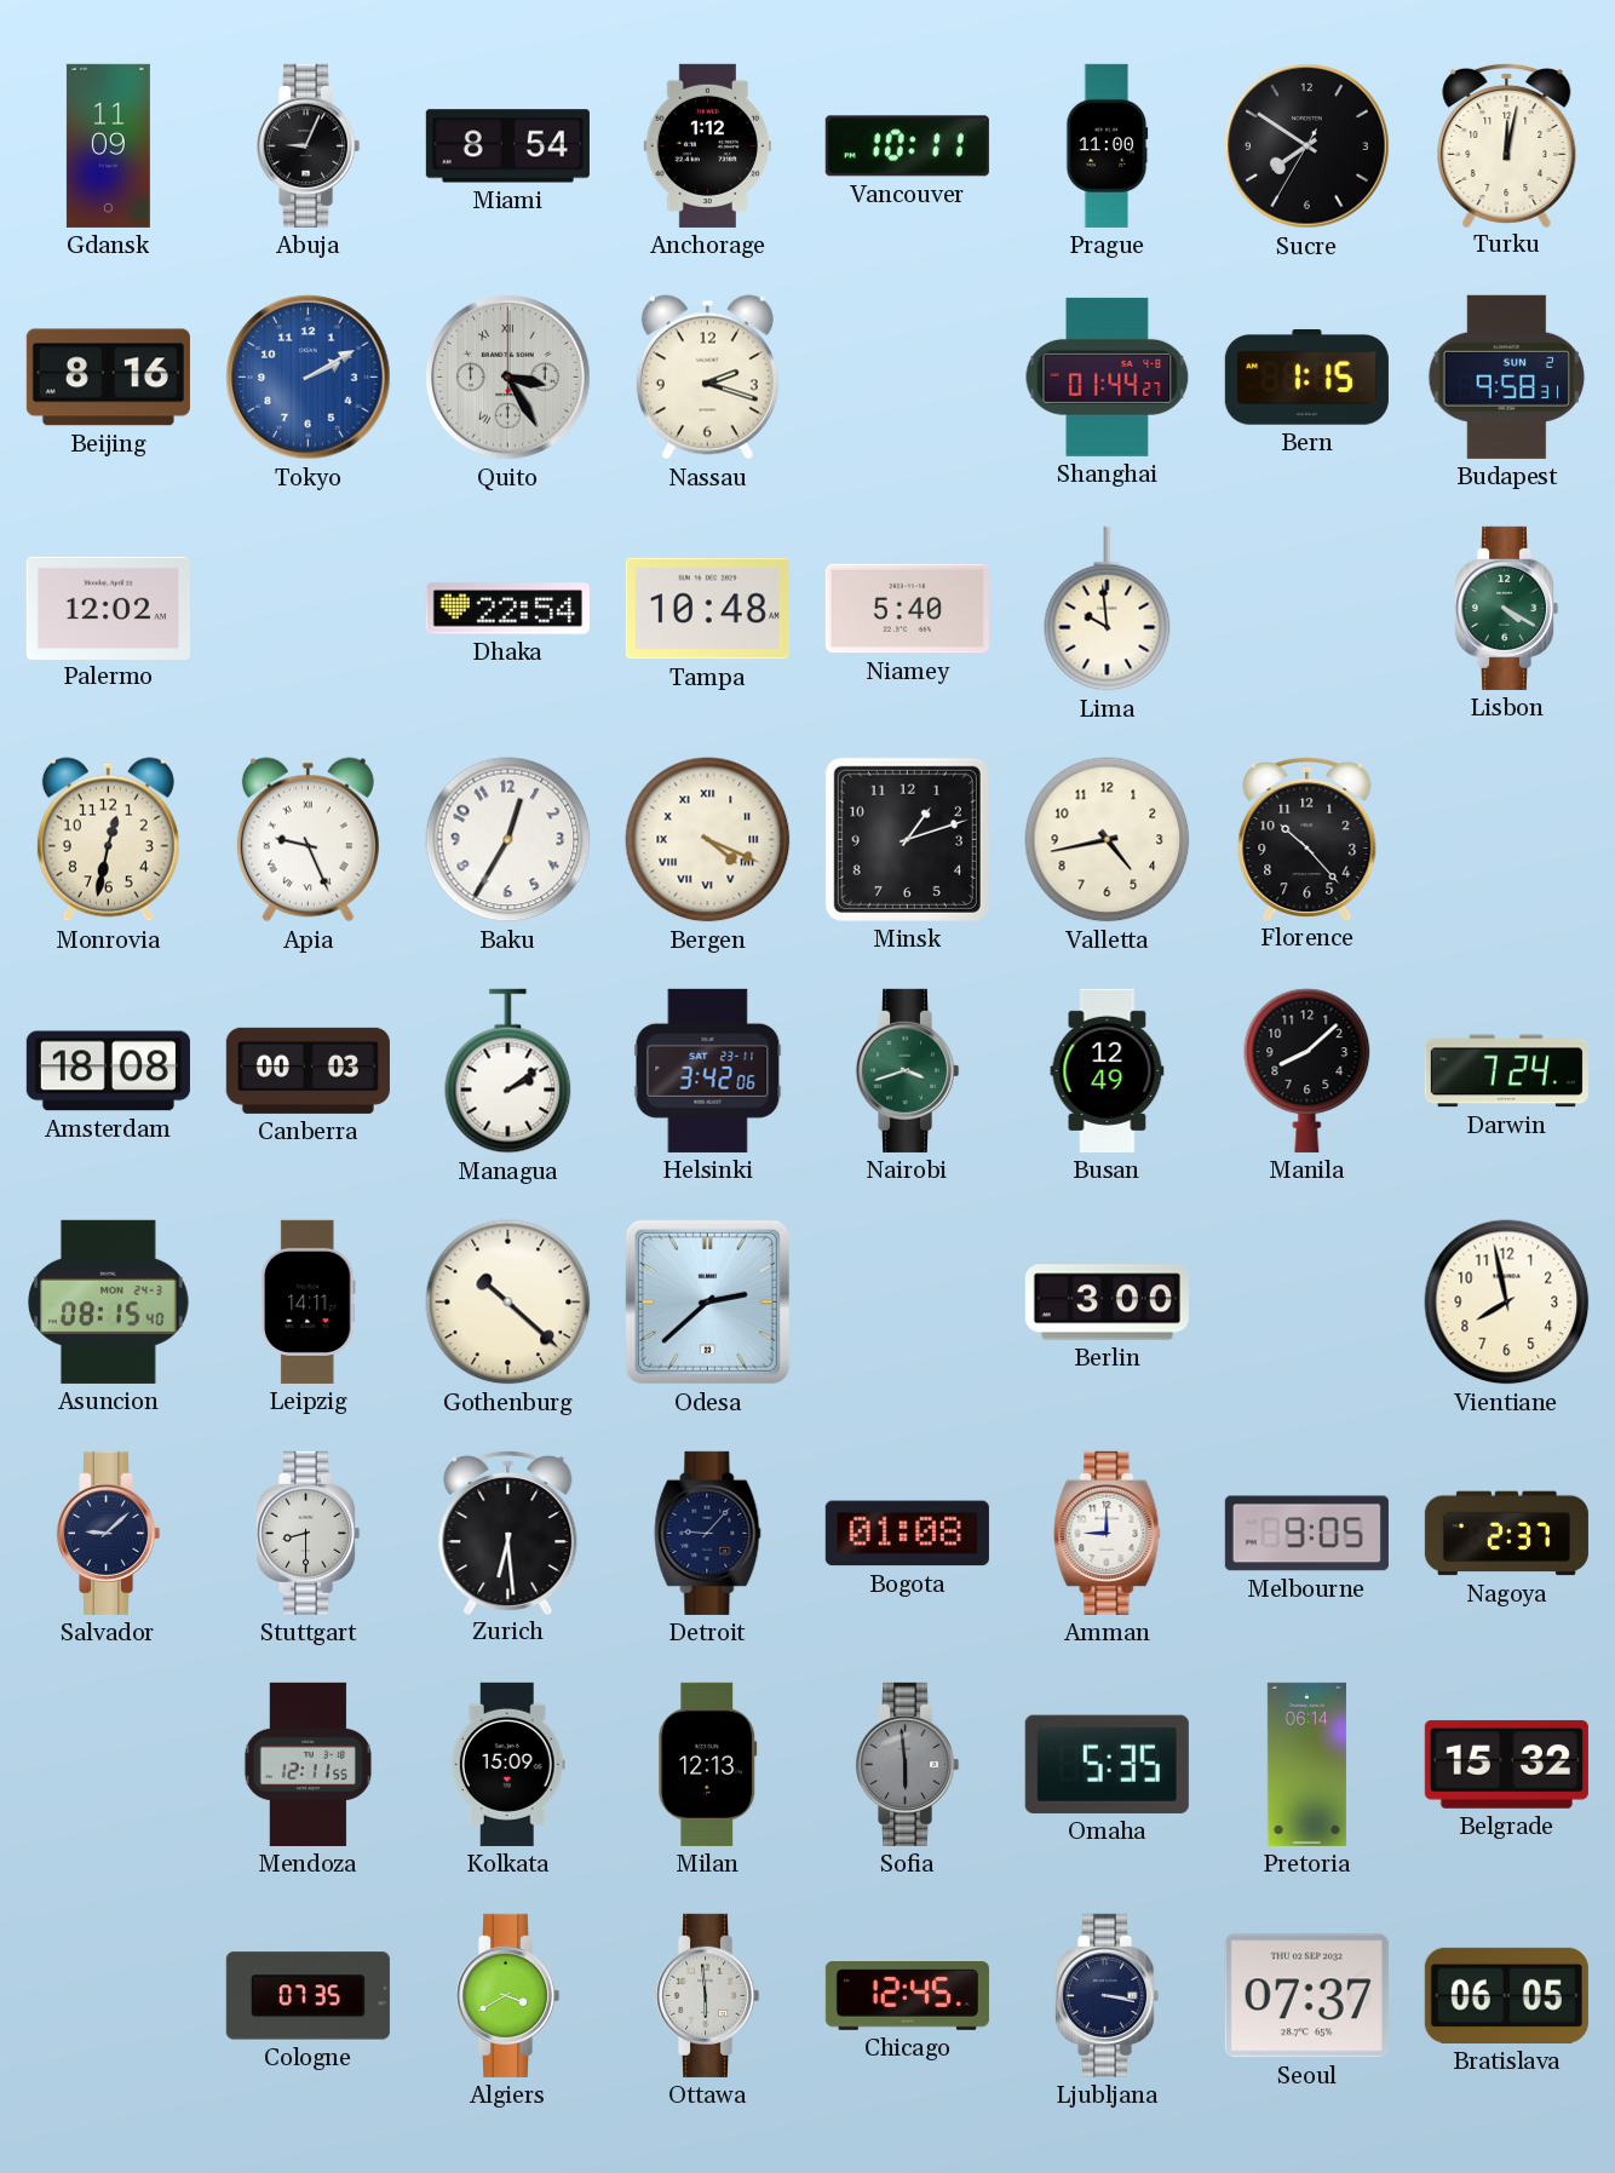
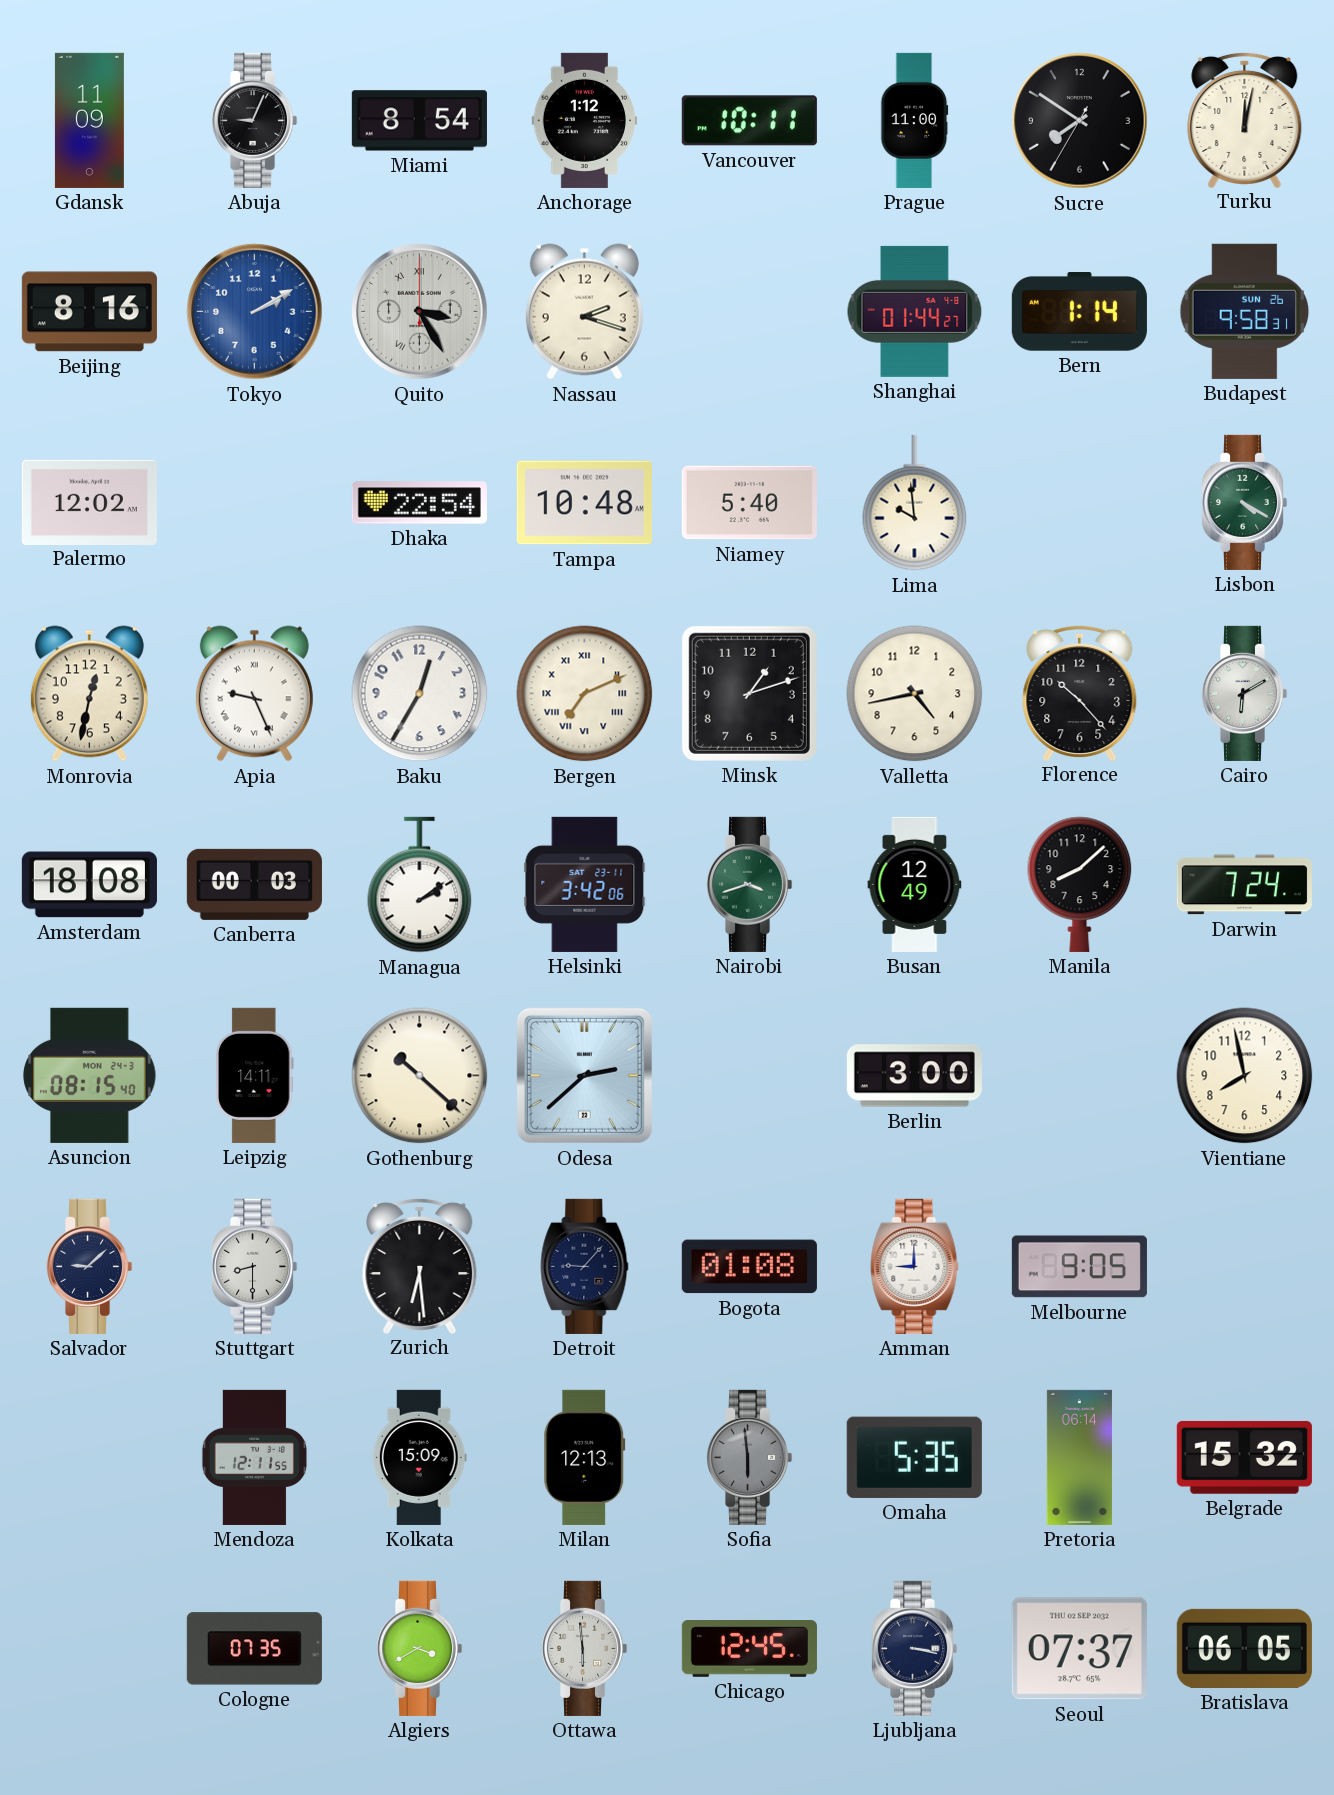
Bern: 1:15 -> 1:14
Budapest date: SUN 2 -> SUN 26
Bergen: 4:19 -> 7:11
Cairo: none -> 6:10
Nagoya: 2:37 -> none
